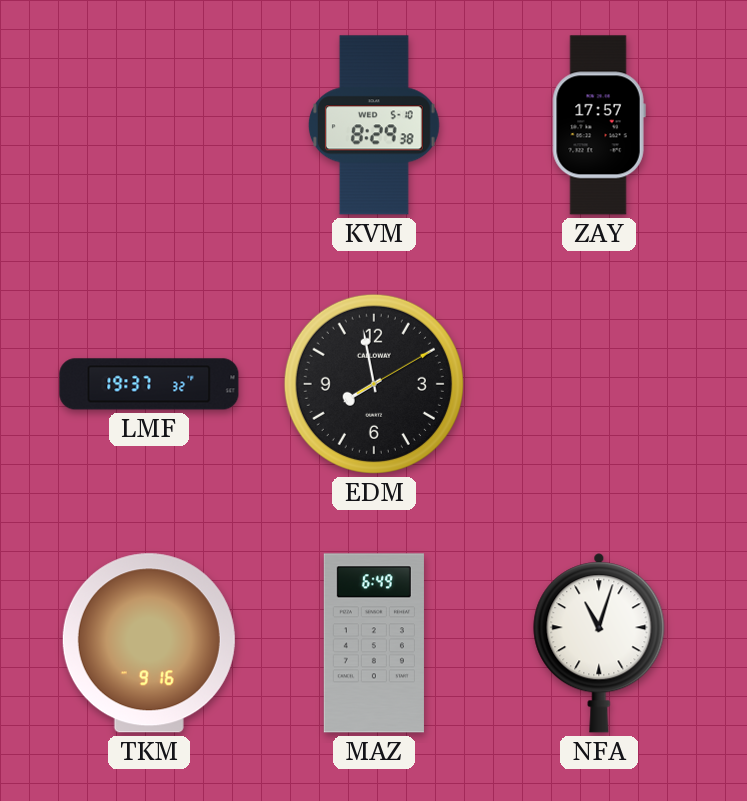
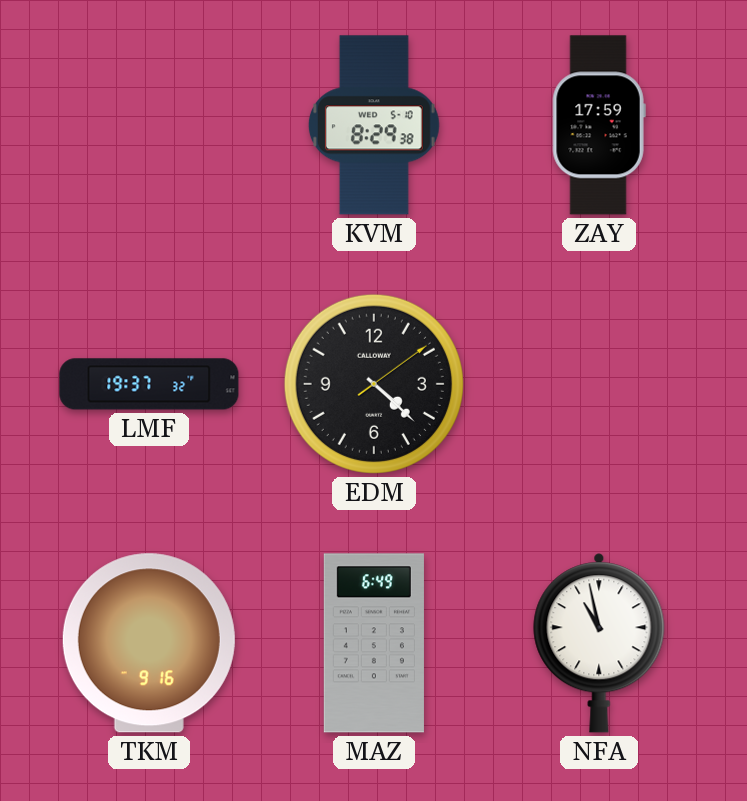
ZAY: 17:57 -> 17:59
EDM: 7:58 -> 4:22
NFA: 11:03 -> 10:58
